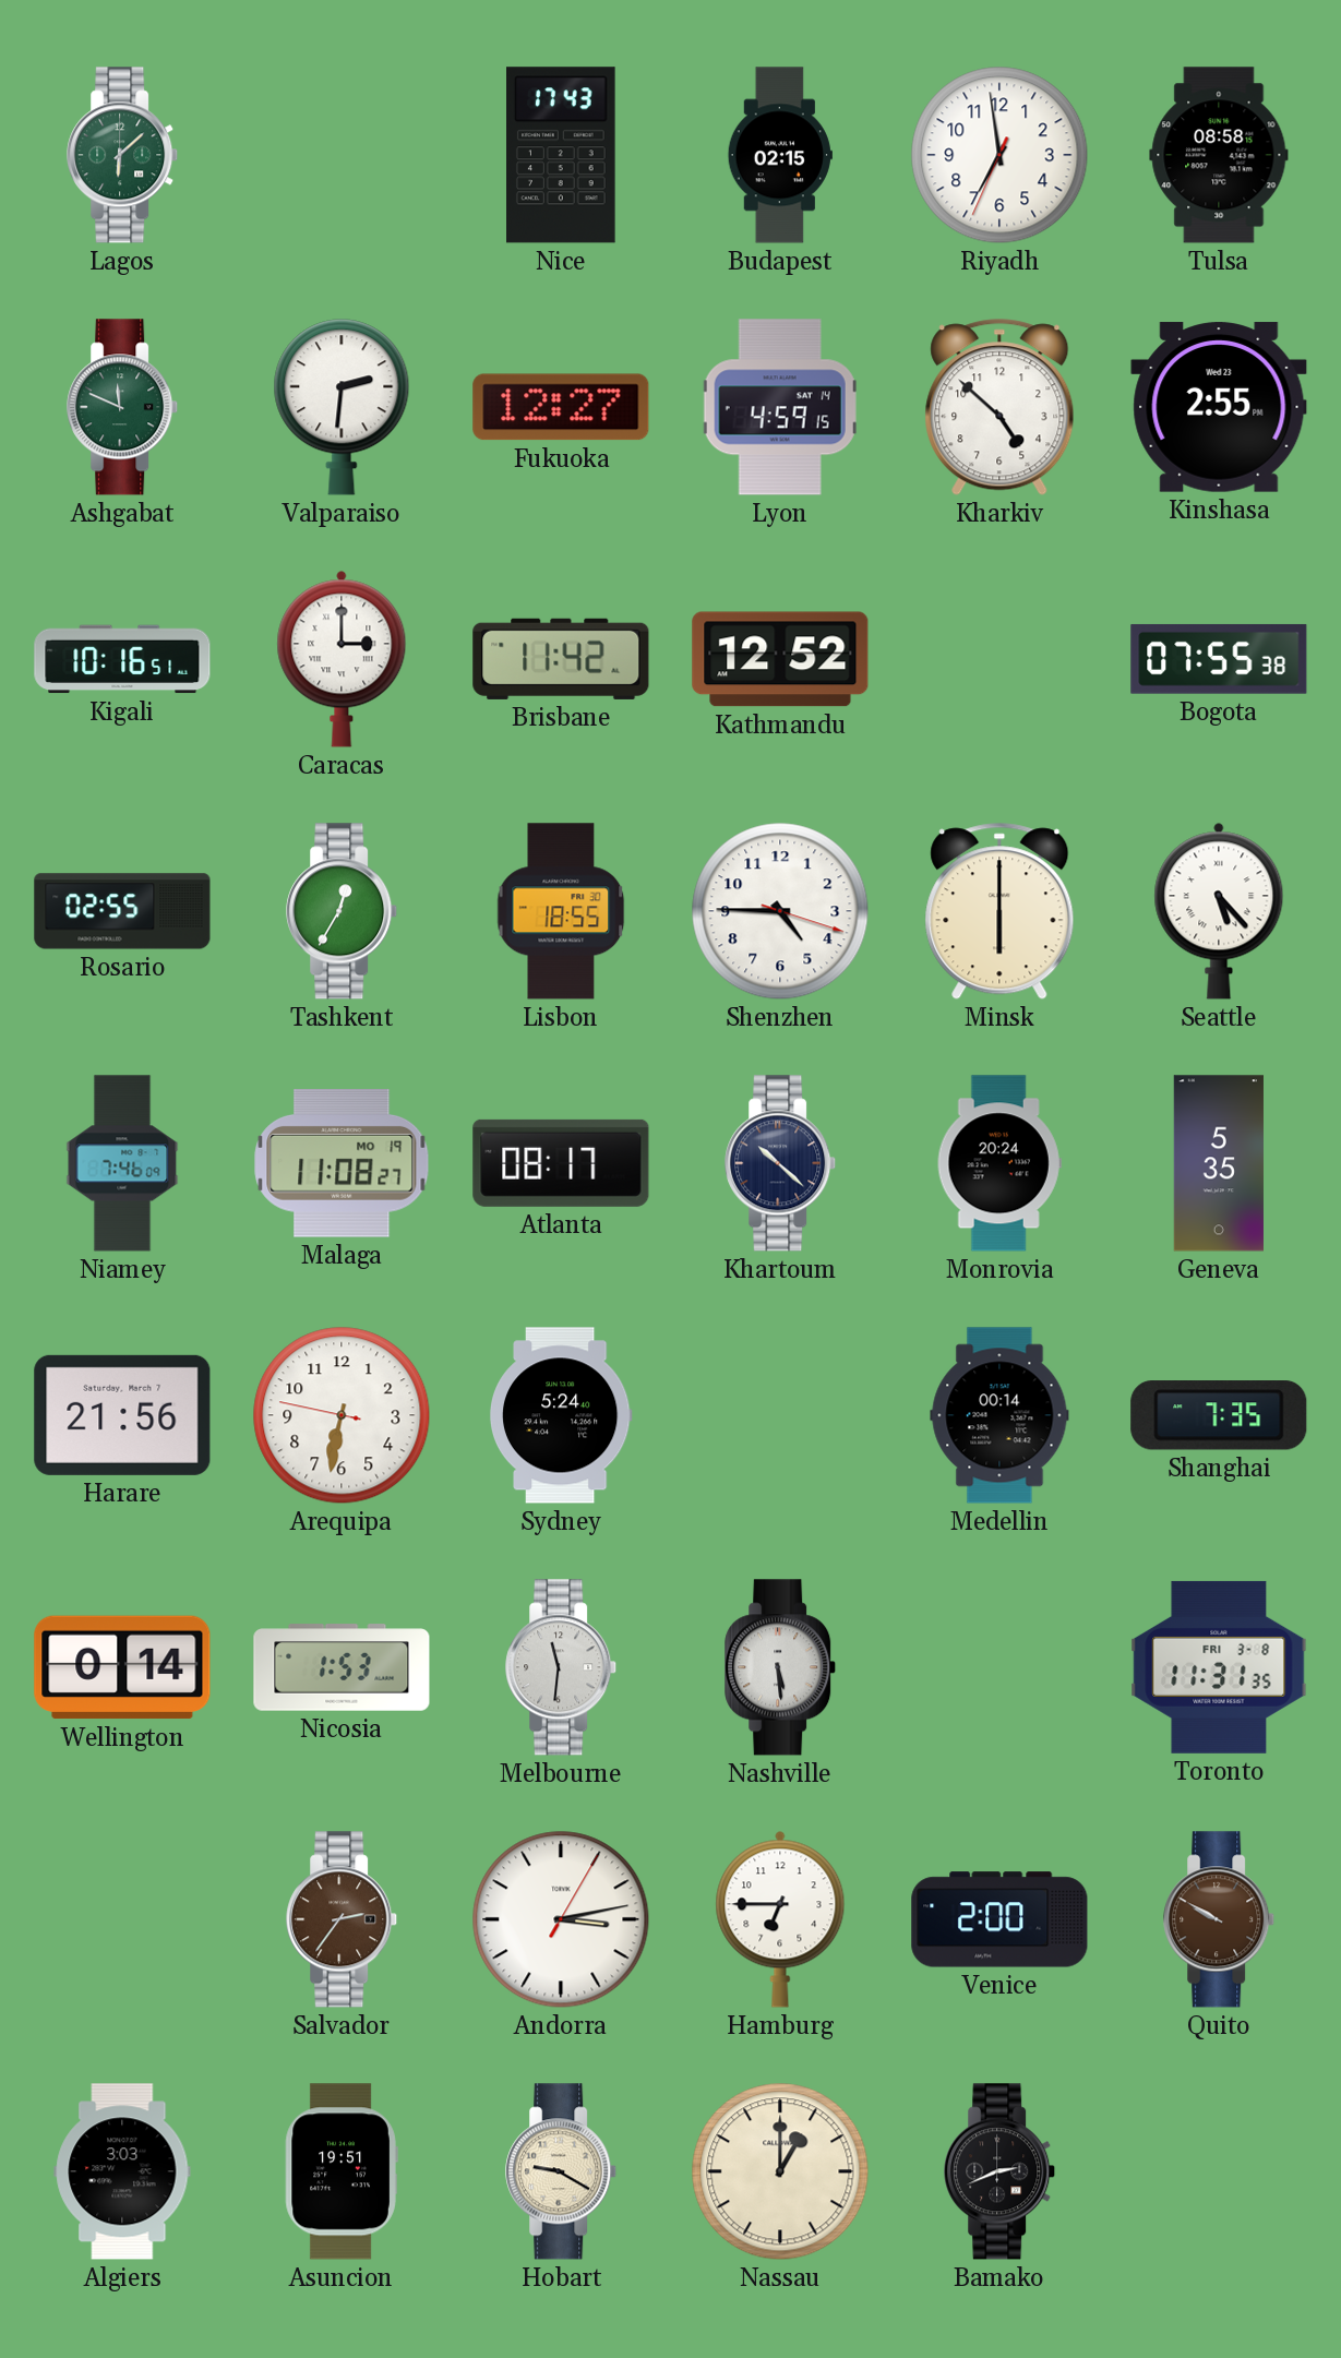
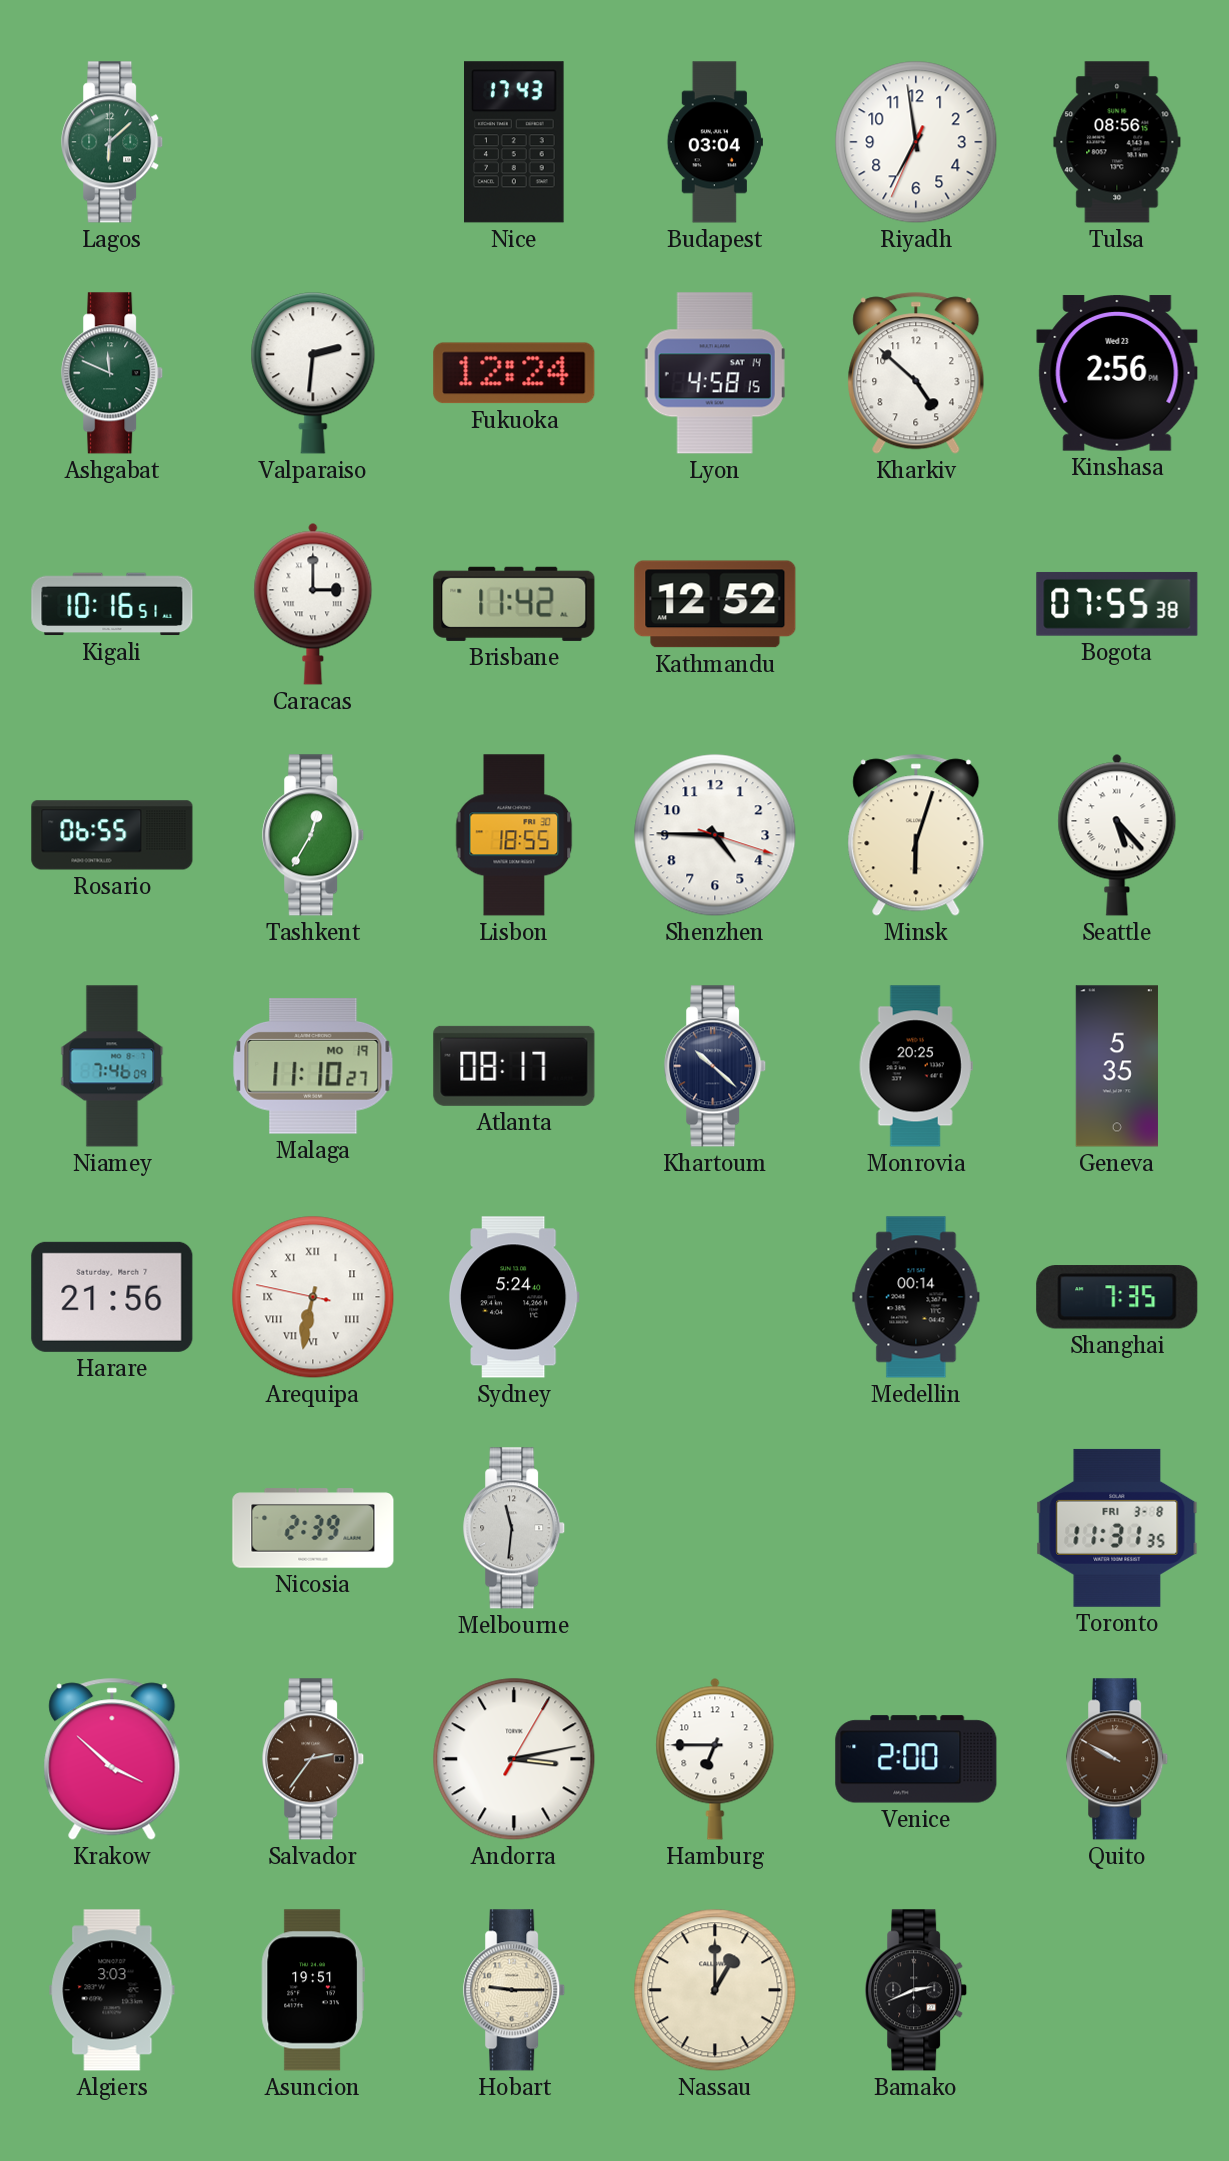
Budapest: 02:15 -> 03:04
Tulsa: 08:58 -> 08:56
Fukuoka: 12:27 -> 12:24
Lyon: 4:59 -> 4:58
Kinshasa: 2:55 -> 2:56
Rosario: 02:55 -> 06:55
Minsk: 6:00 -> 6:03
Malaga: 11:08 -> 11:10
Monrovia: 20:24 -> 20:25
Arequipa numerals: Arabic -> Roman
Wellington: 0:14 -> none
Nicosia: 1:53 -> 2:39
Nashville: 5:29 -> none
Krakow: none -> 3:52
Hobart: 9:20 -> 9:15
